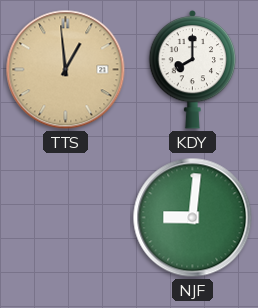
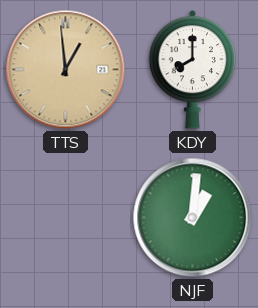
NJF: 9:01 -> 1:01
